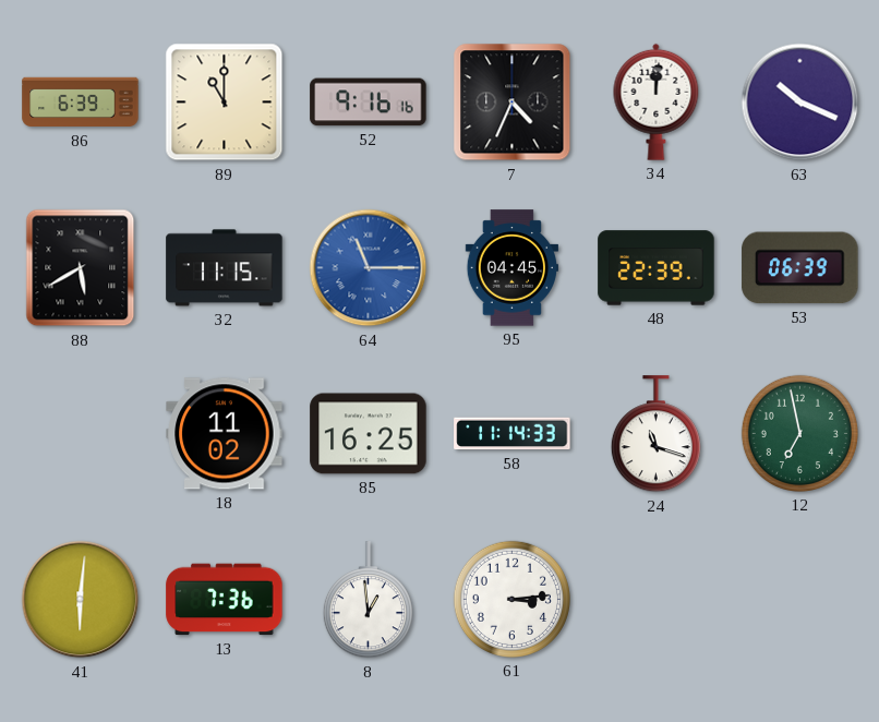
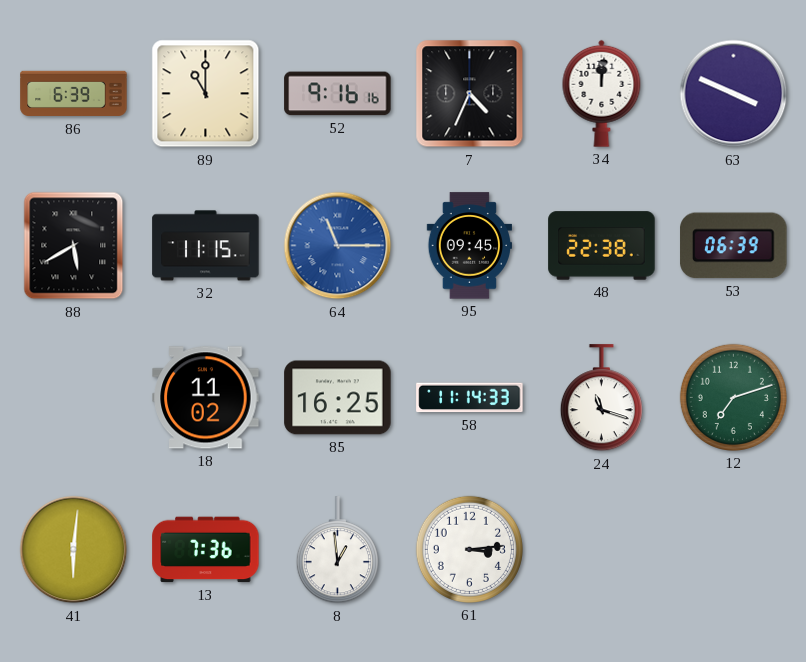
63: 10:19 -> 3:49
95: 04:45 -> 09:45
48: 22:39 -> 22:38
12: 6:58 -> 7:12
